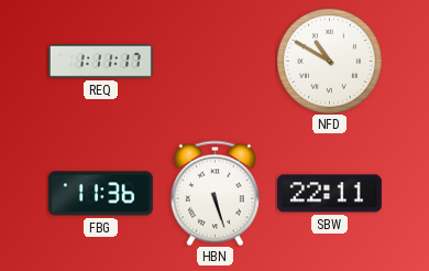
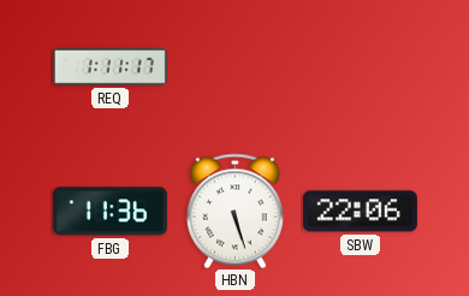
NFD: 10:50 -> none
SBW: 22:11 -> 22:06
